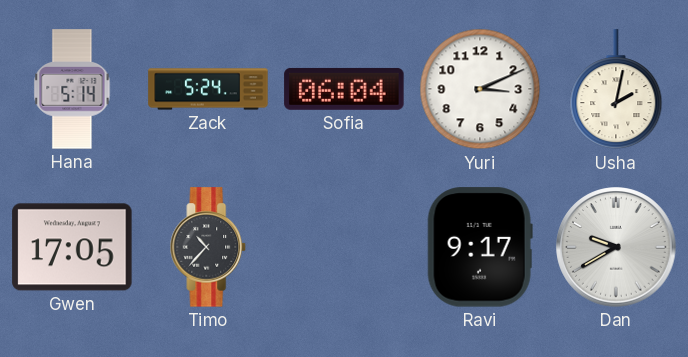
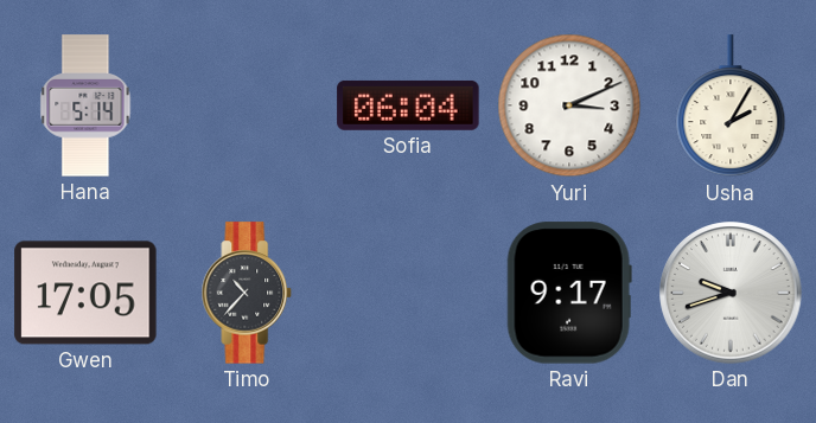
Zack: 5:24 -> none
Usha: 2:02 -> 2:05
Dan: 9:40 -> 9:42
